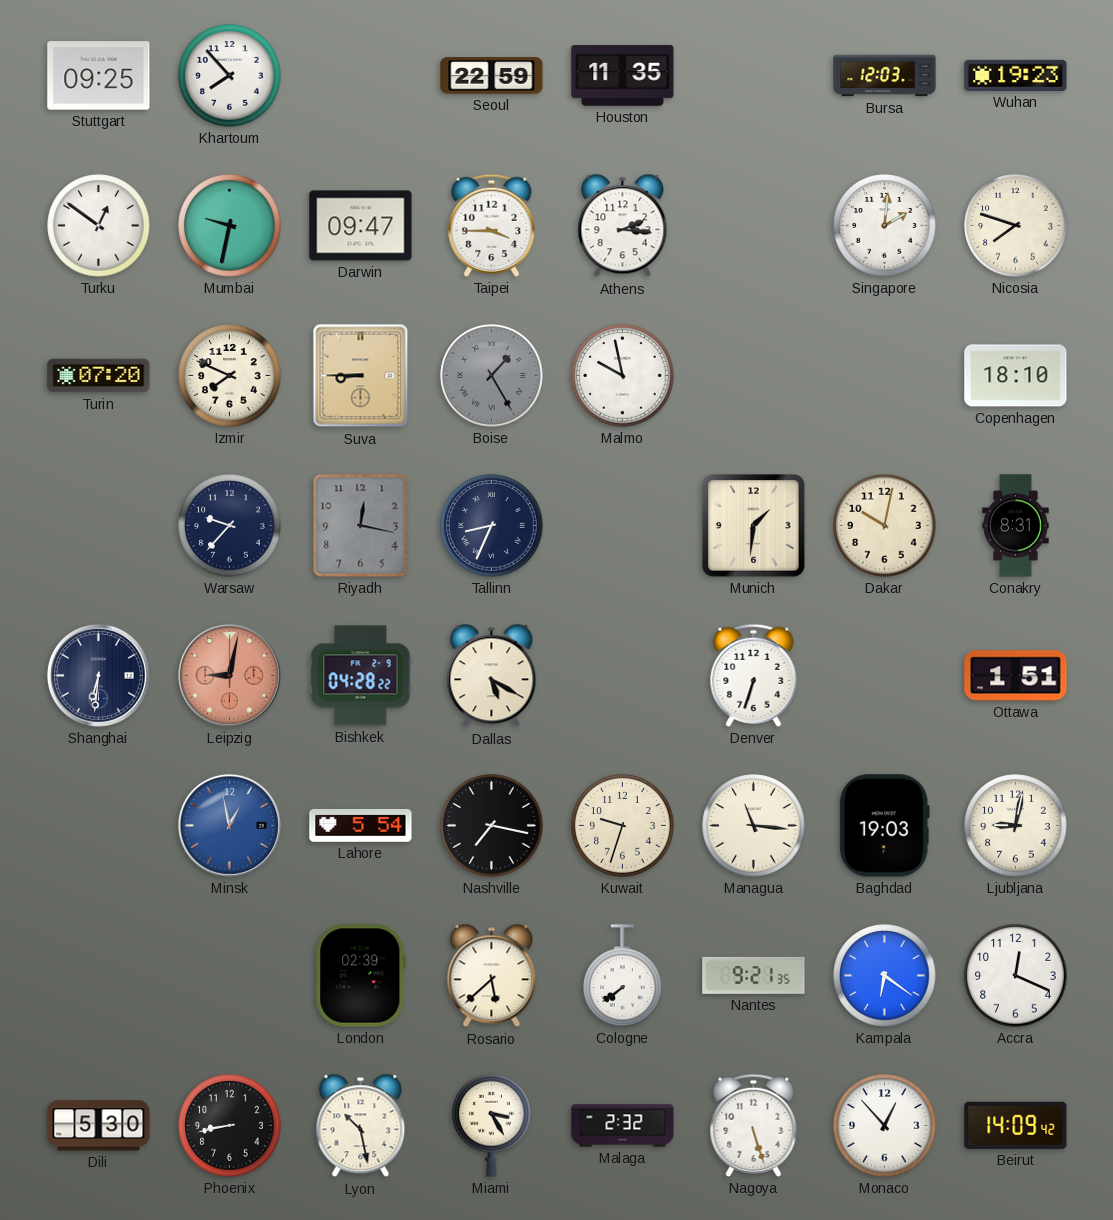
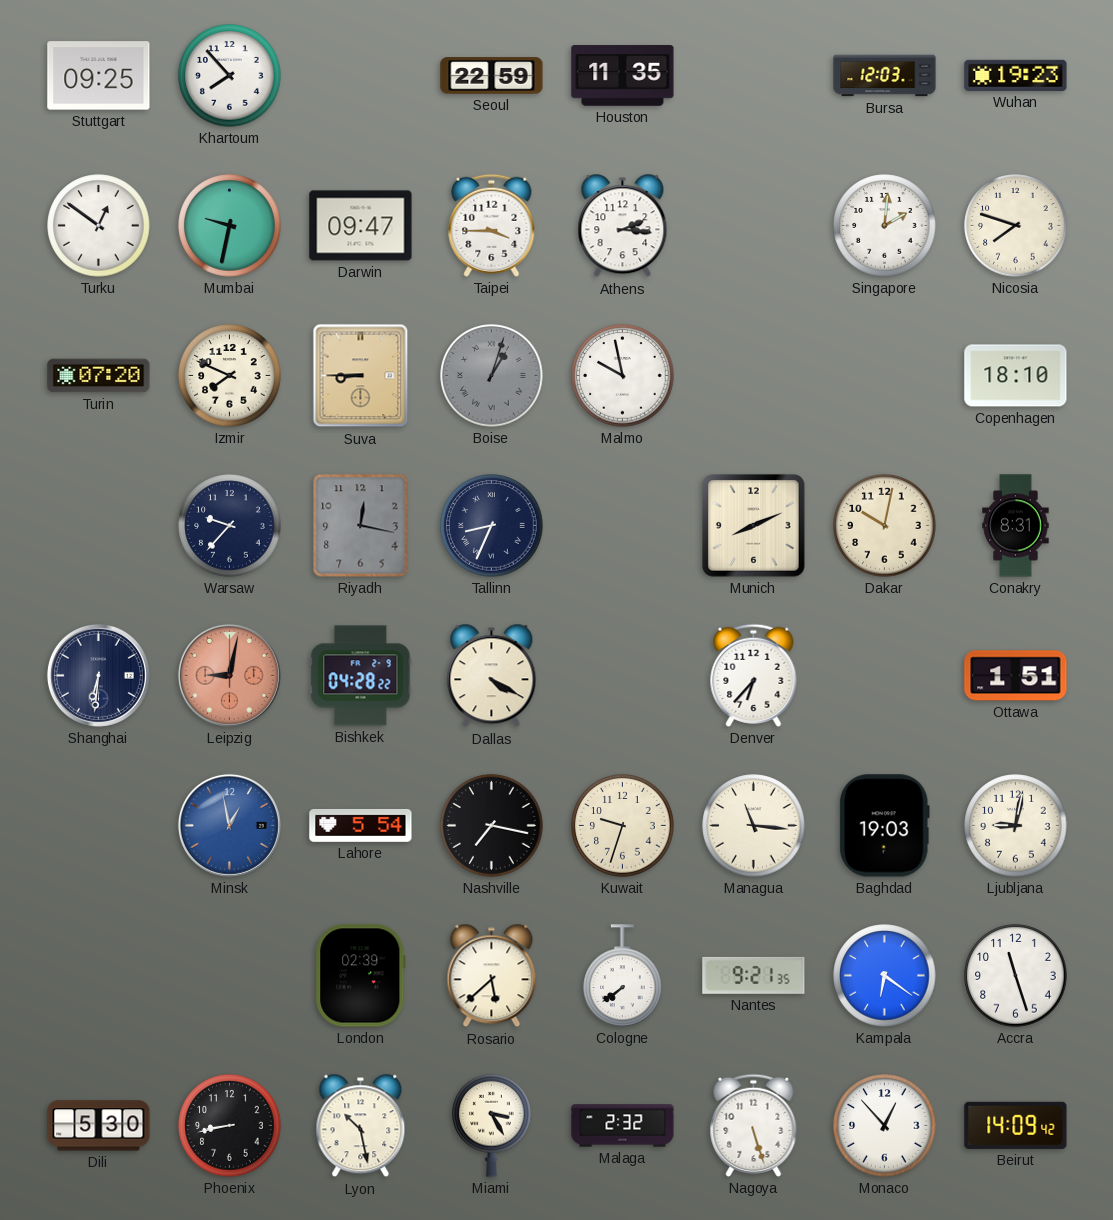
Boise: 1:25 -> 1:03
Munich: 1:31 -> 8:11
Dallas: 5:20 -> 4:20
Denver: 6:33 -> 6:37
Accra: 12:19 -> 11:27
